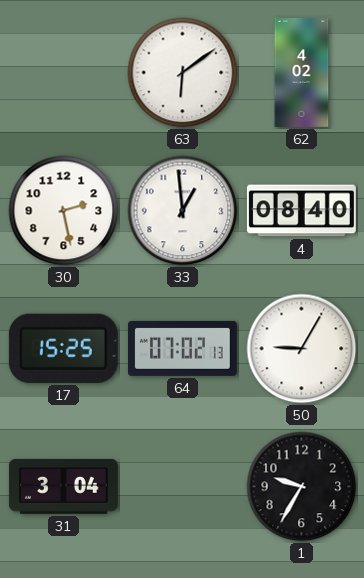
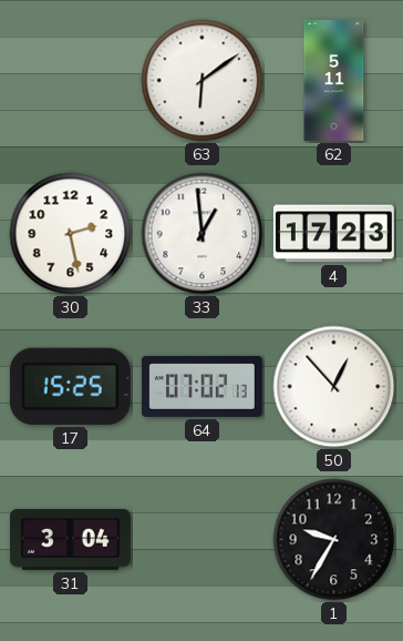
62: 4:02 -> 5:11
4: 08:40 -> 17:23
50: 9:05 -> 12:53
